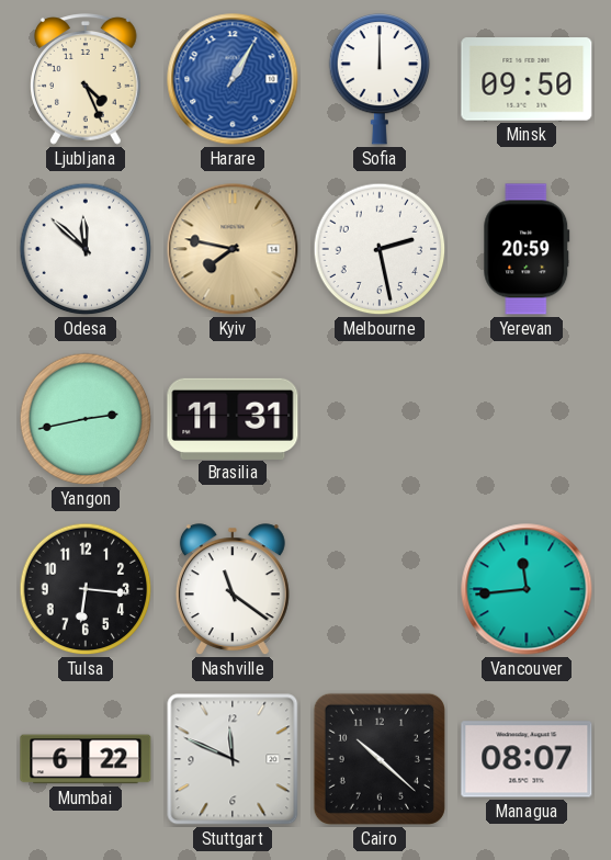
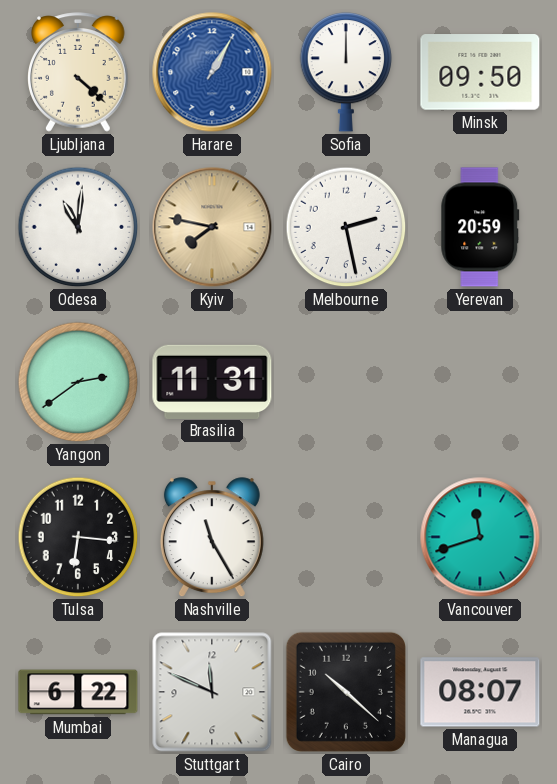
Ljubljana: 4:26 -> 4:22
Odesa: 11:52 -> 11:01
Yangon: 2:43 -> 2:39
Nashville: 11:21 -> 11:25
Vancouver: 11:44 -> 11:42
